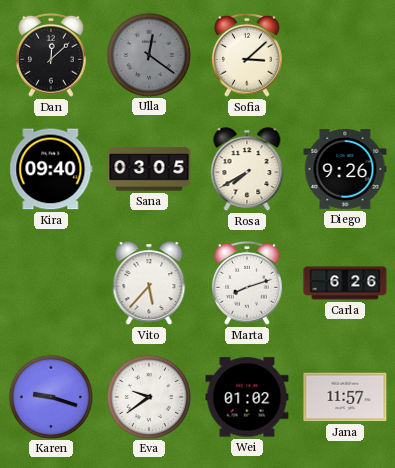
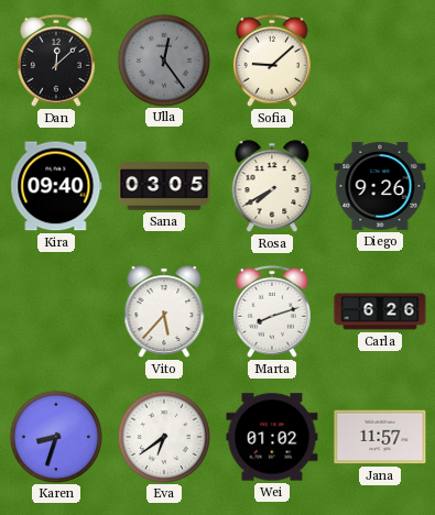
Ulla: 12:21 -> 12:24
Sofia: 3:08 -> 9:08
Karen: 9:18 -> 8:33
Eva: 9:39 -> 6:39
